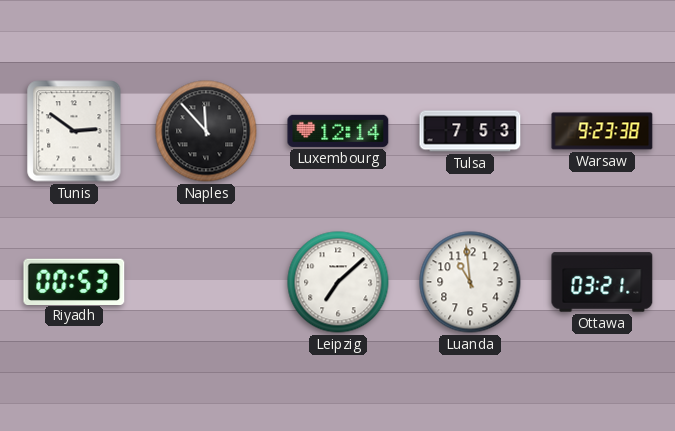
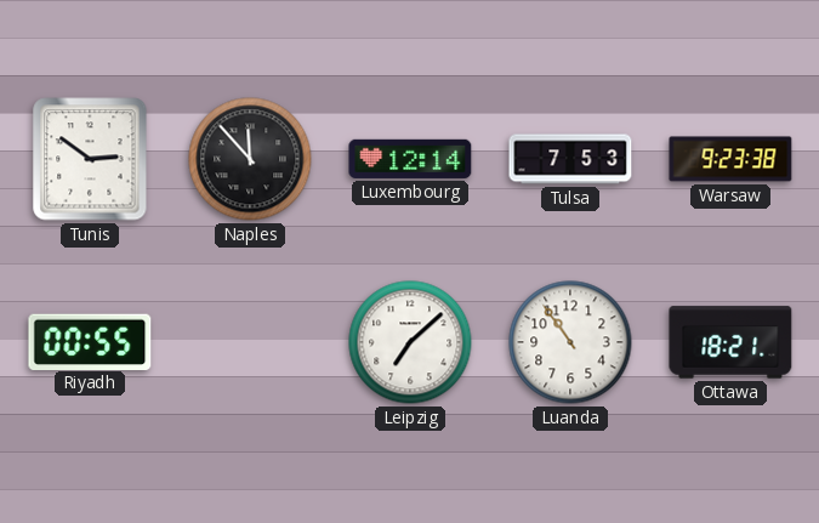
Riyadh: 00:53 -> 00:55
Luanda: 10:59 -> 10:54
Ottawa: 03:21 -> 18:21
